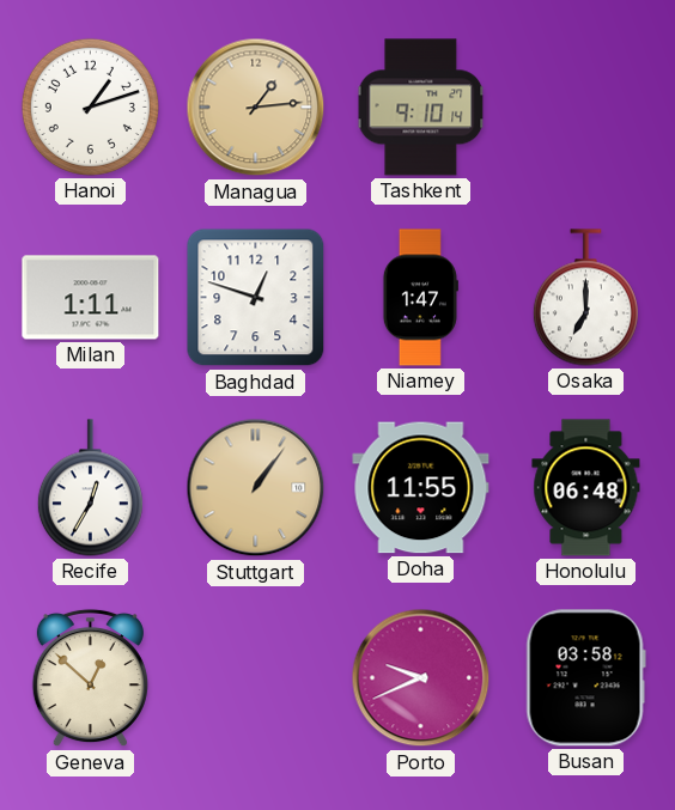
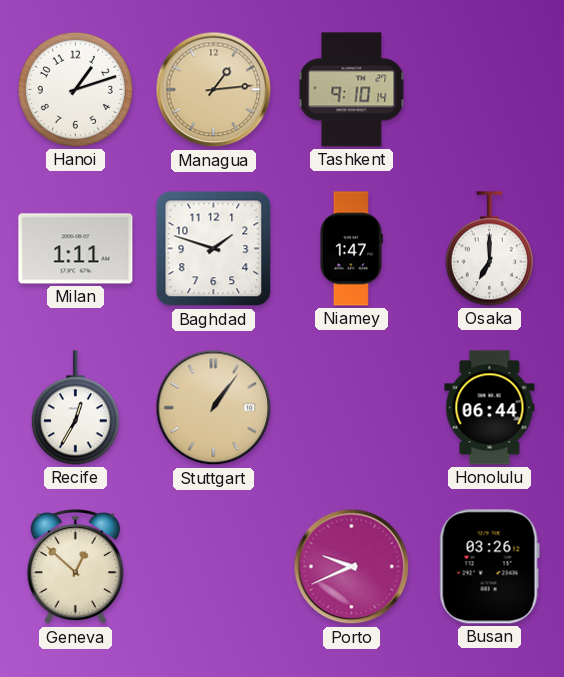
Baghdad: 12:48 -> 1:48
Doha: 11:55 -> none
Honolulu: 06:48 -> 06:44
Busan: 03:58 -> 03:26
